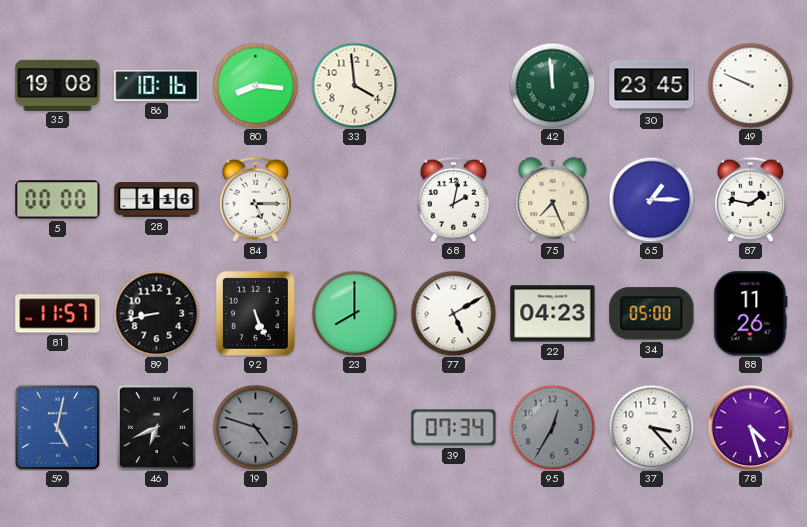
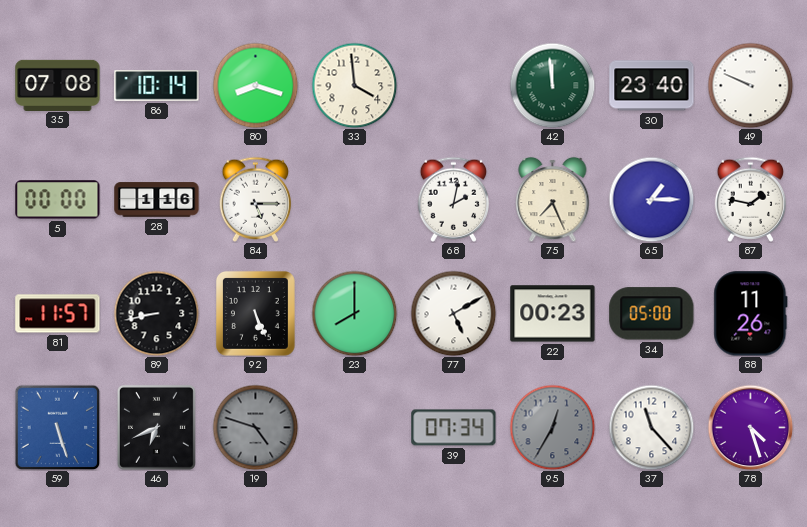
35: 19:08 -> 07:08
86: 10:16 -> 10:14
80: 8:16 -> 8:18
30: 23:45 -> 23:40
22: 04:23 -> 00:23
59: 5:02 -> 5:27
37: 3:23 -> 11:23
